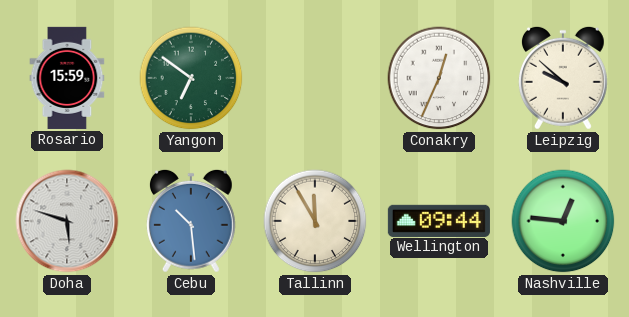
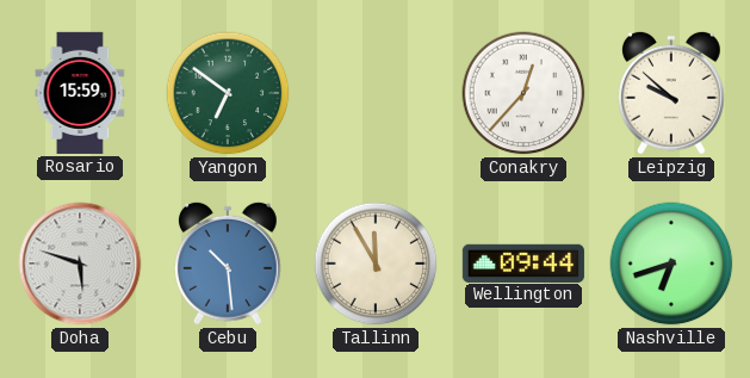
Conakry: 12:34 -> 12:37
Nashville: 12:46 -> 6:42
